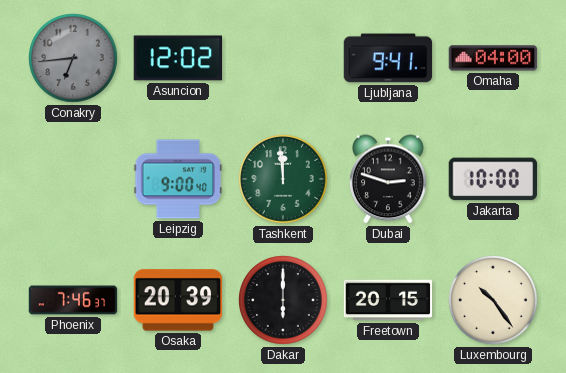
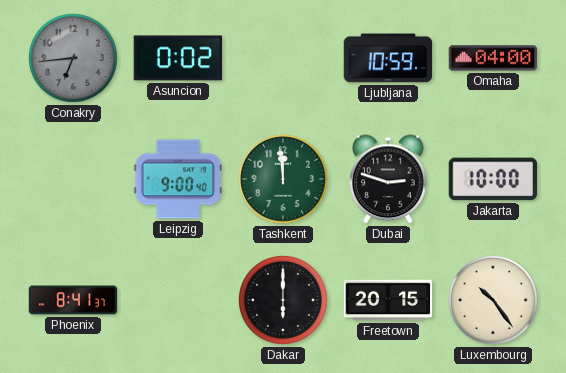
Asuncion: 12:02 -> 0:02
Ljubljana: 9:41 -> 10:59
Phoenix: 7:46 -> 8:41
Osaka: 20:39 -> none
